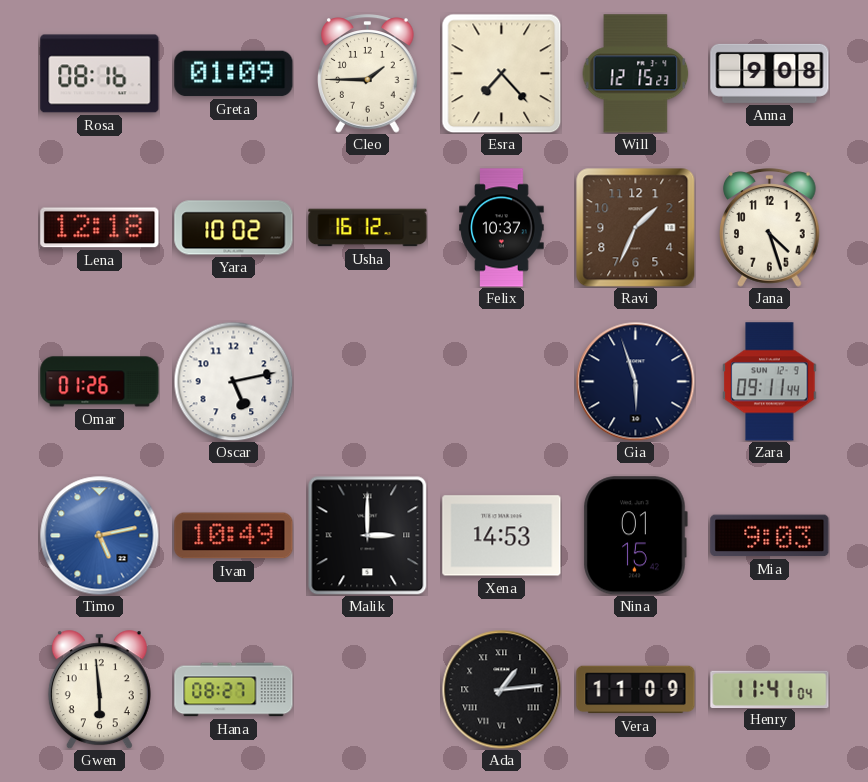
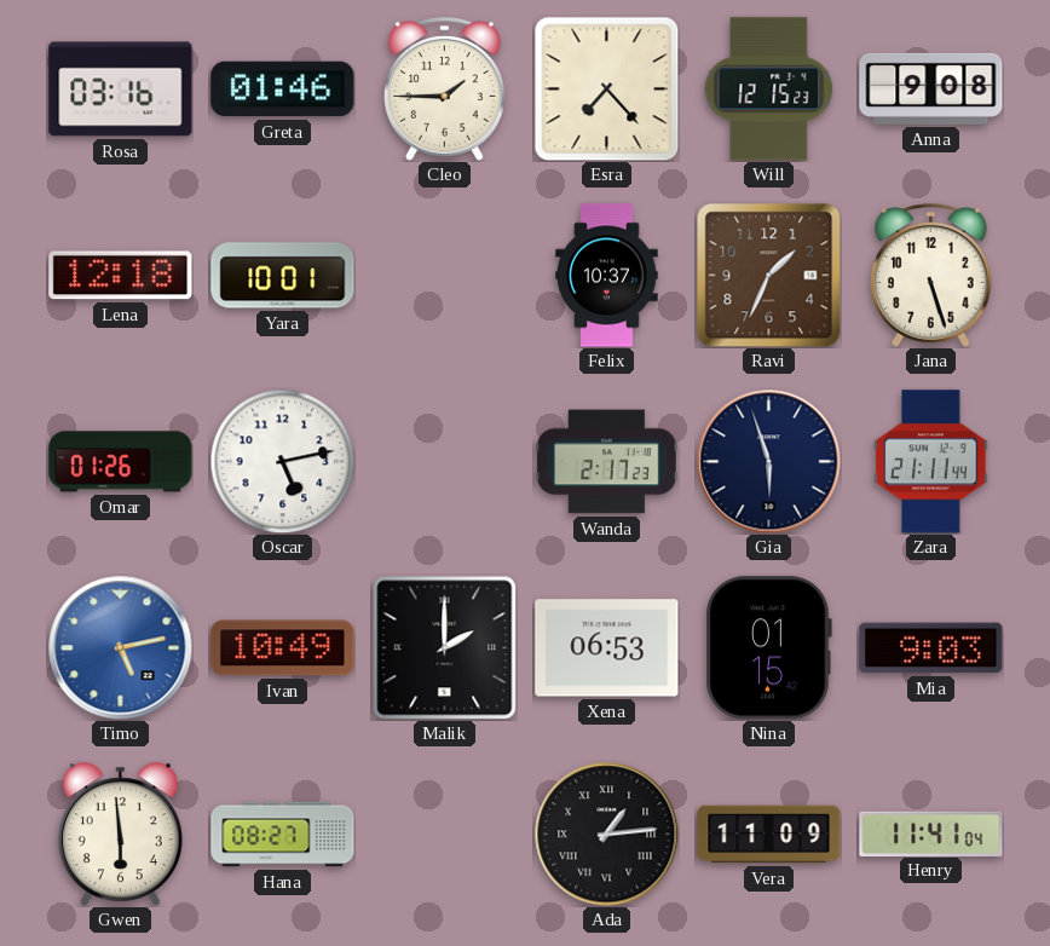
Rosa: 08:16 -> 03:16
Greta: 01:09 -> 01:46
Yara: 10:02 -> 10:01
Usha: 16:12 -> none
Jana: 4:27 -> 5:27
Wanda: none -> 2:17
Zara: 09:11 -> 21:11
Malik: 3:00 -> 2:00
Xena: 14:53 -> 06:53
